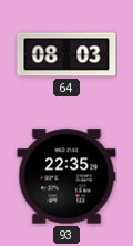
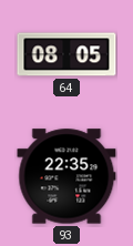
64: 08:03 -> 08:05
